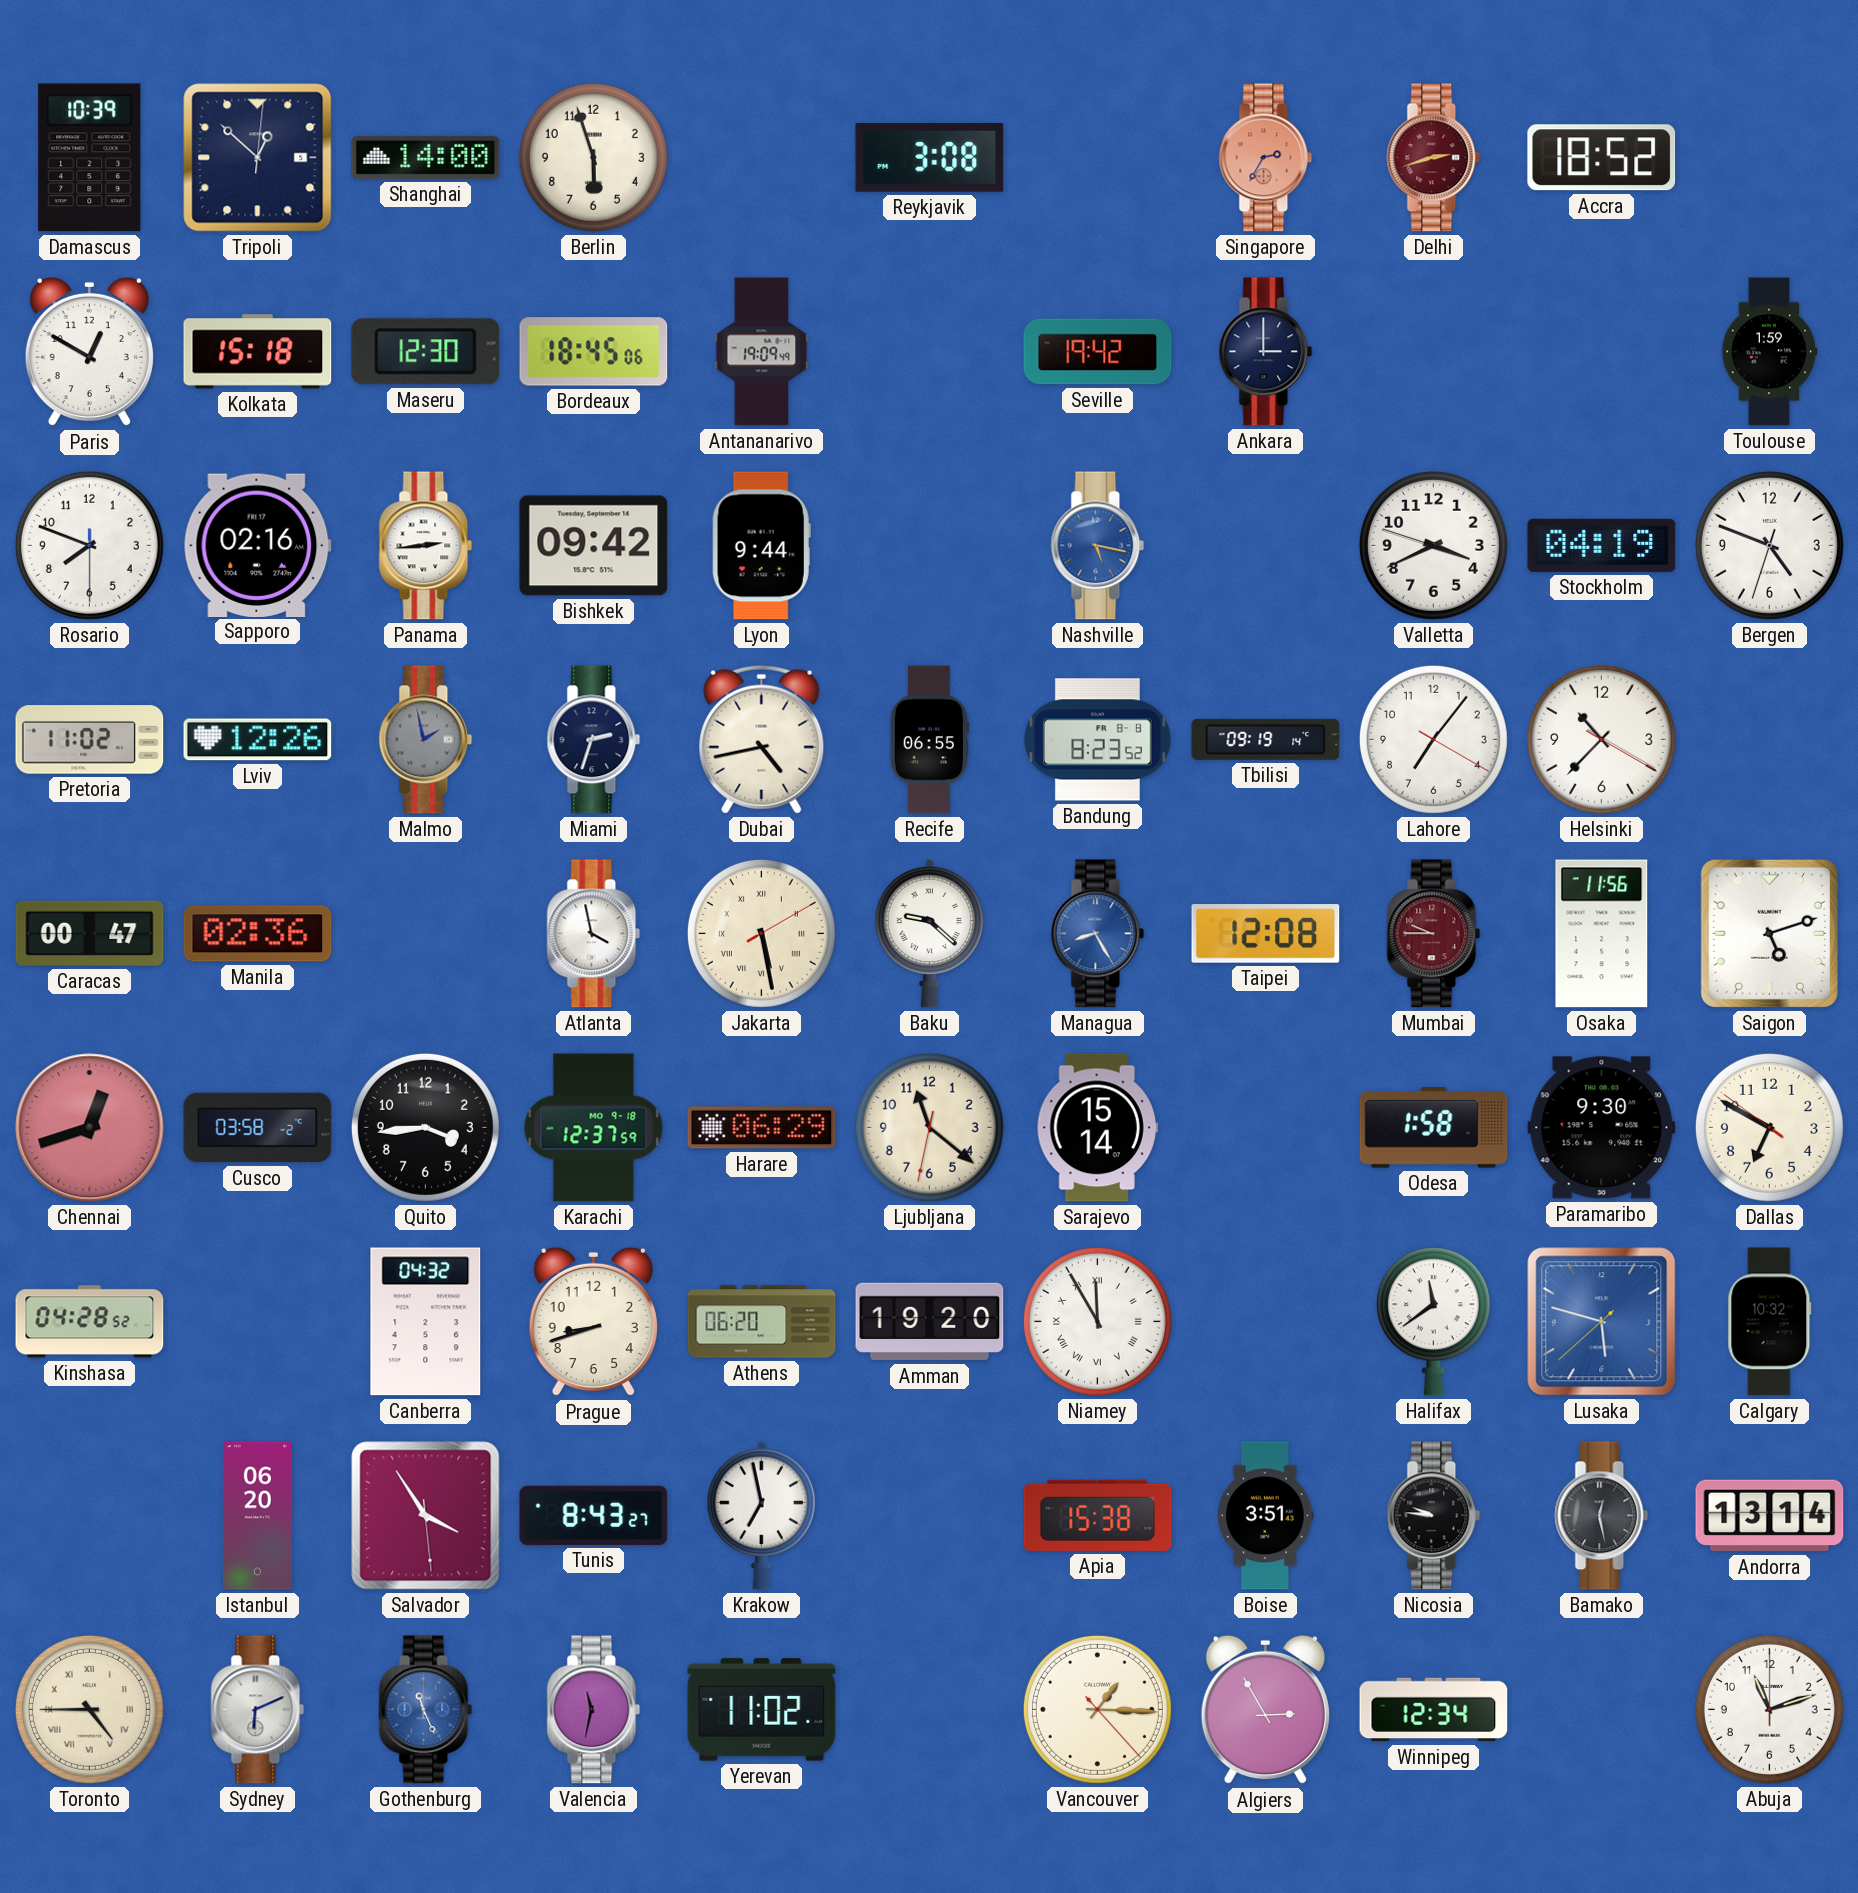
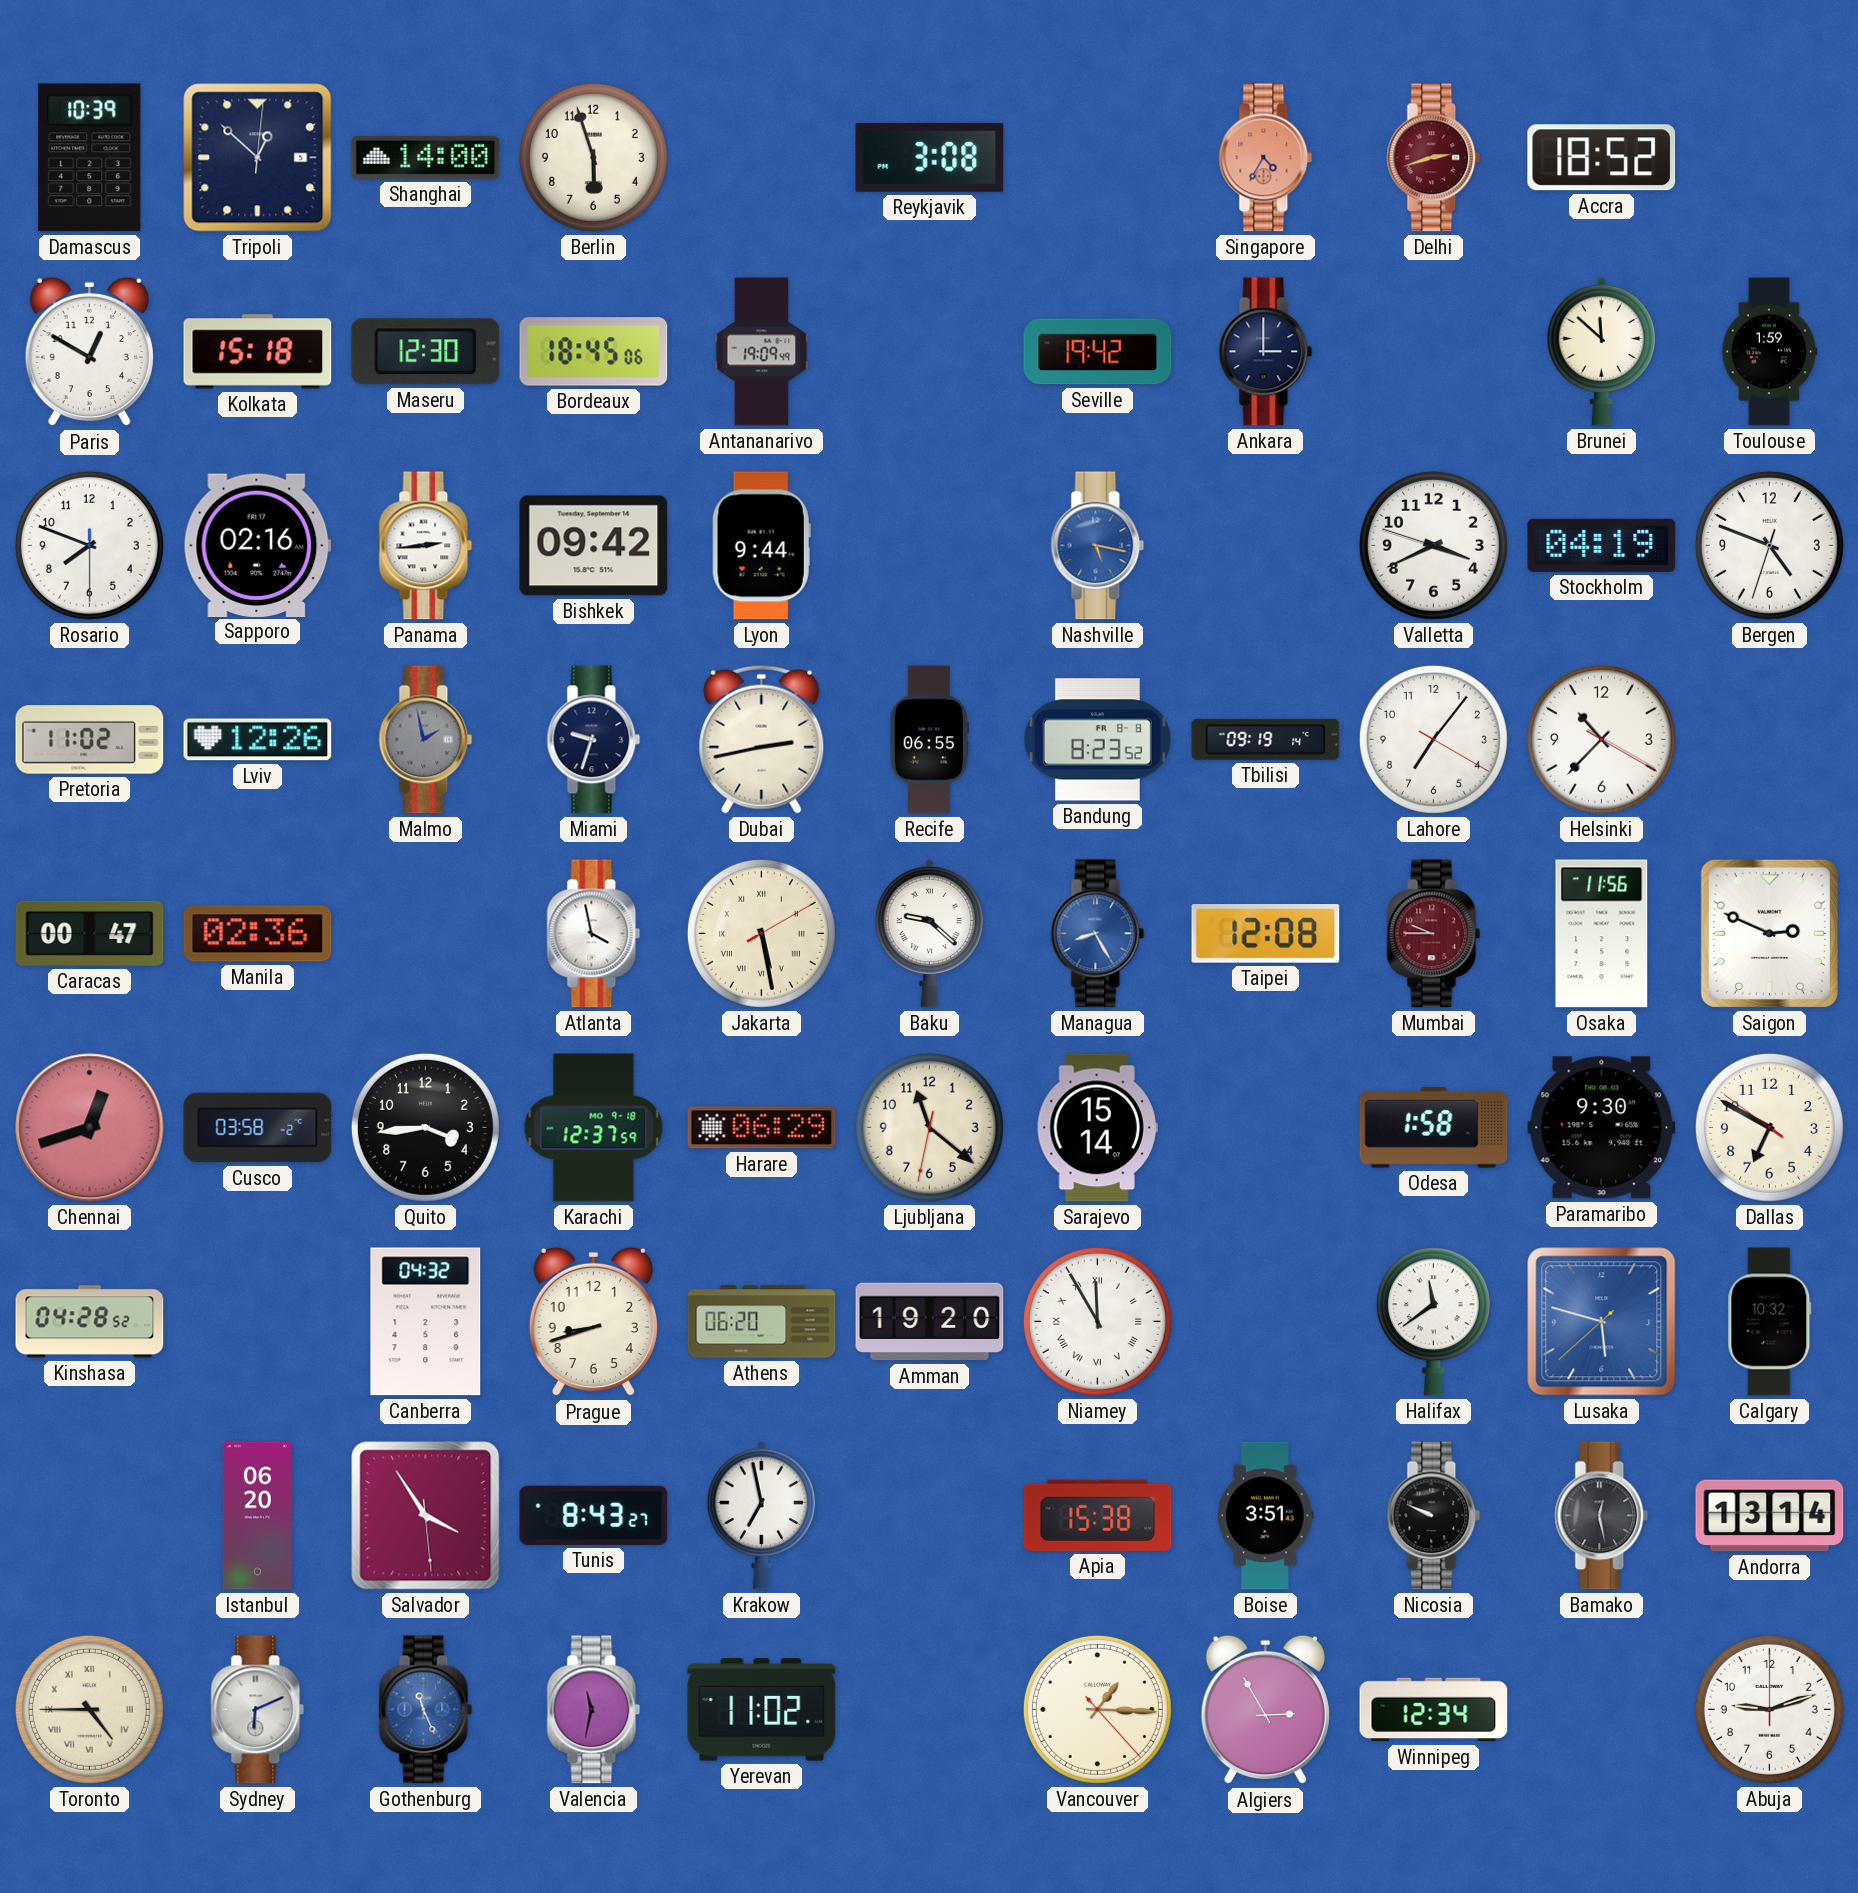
Singapore: 2:35 -> 4:35
Brunei: none -> 11:52
Miami: 2:33 -> 9:33
Dubai: 4:43 -> 2:43
Saigon: 5:12 -> 2:49
Nicosia: 9:46 -> 9:49
Abuja: 11:12 -> 9:12
